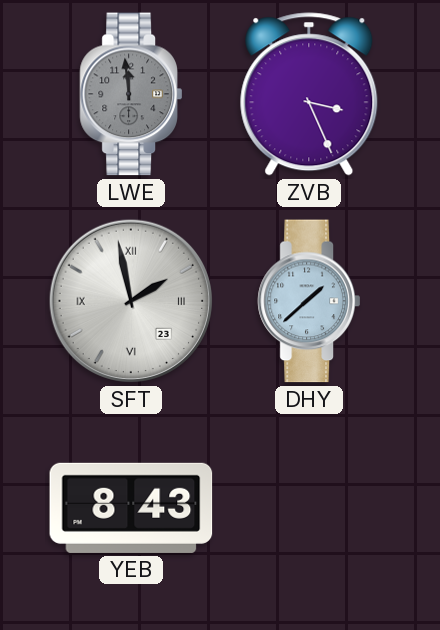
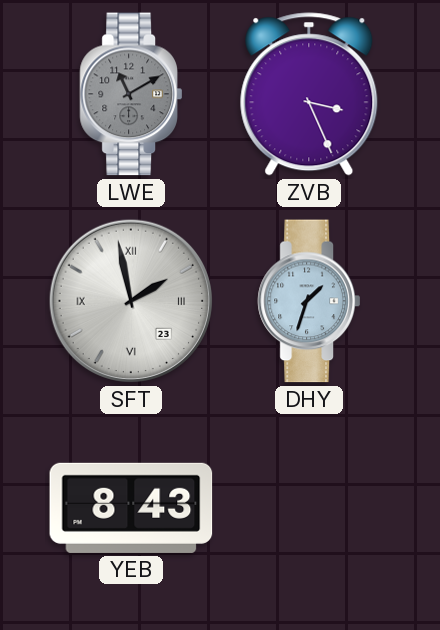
LWE: 11:59 -> 11:10
DHY: 1:38 -> 1:33
